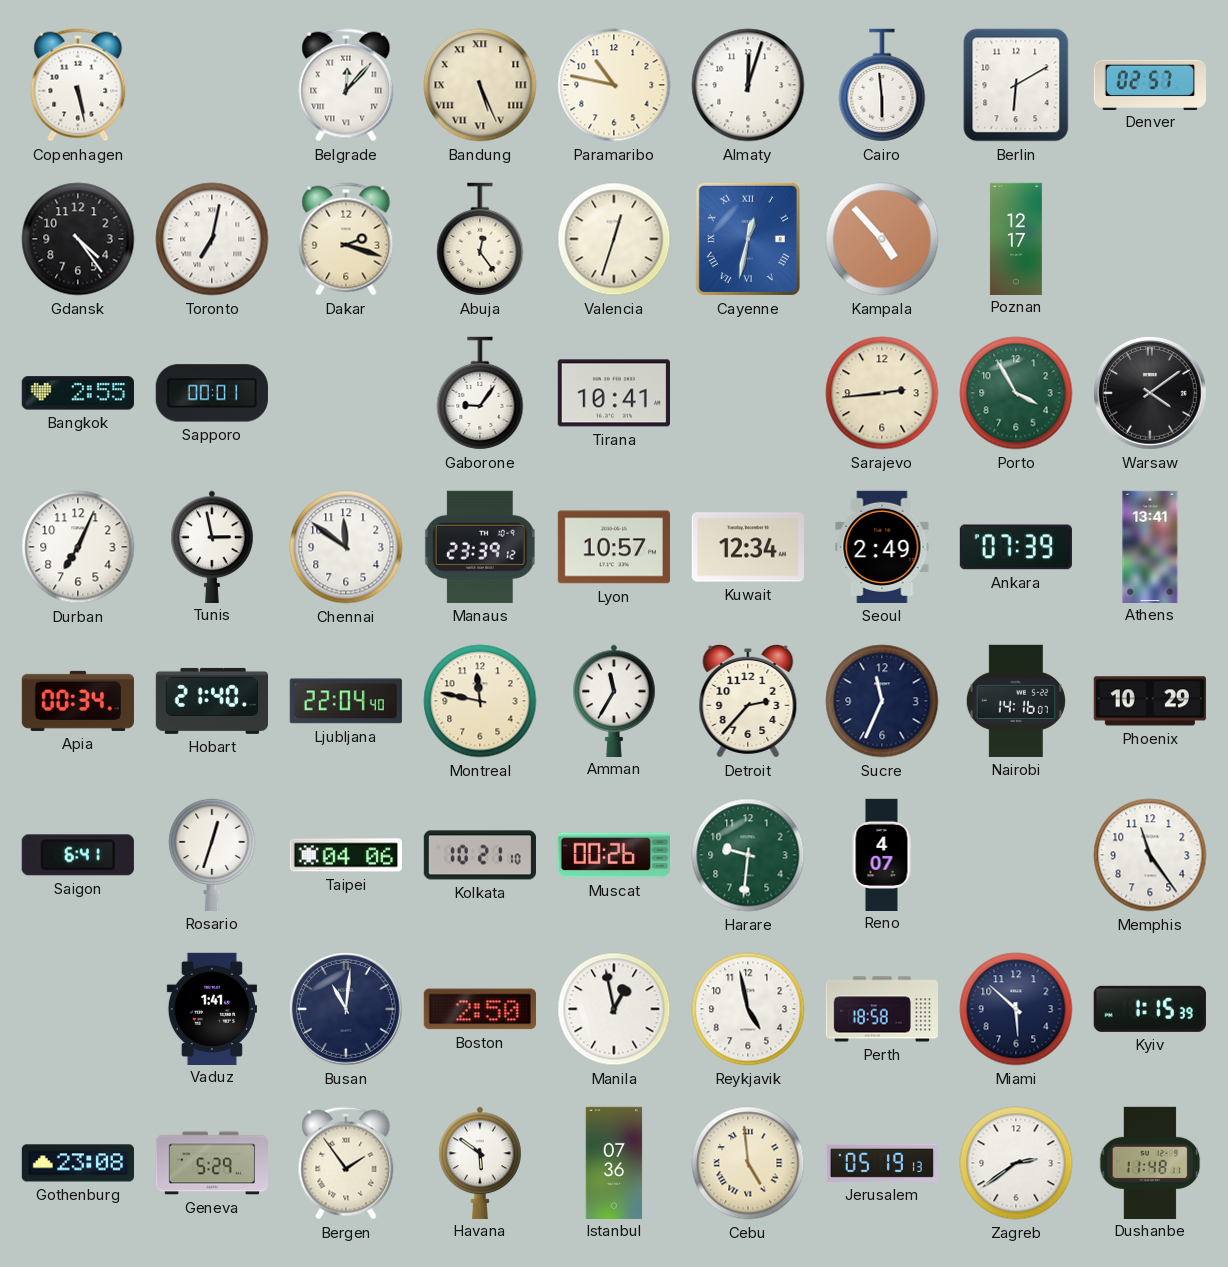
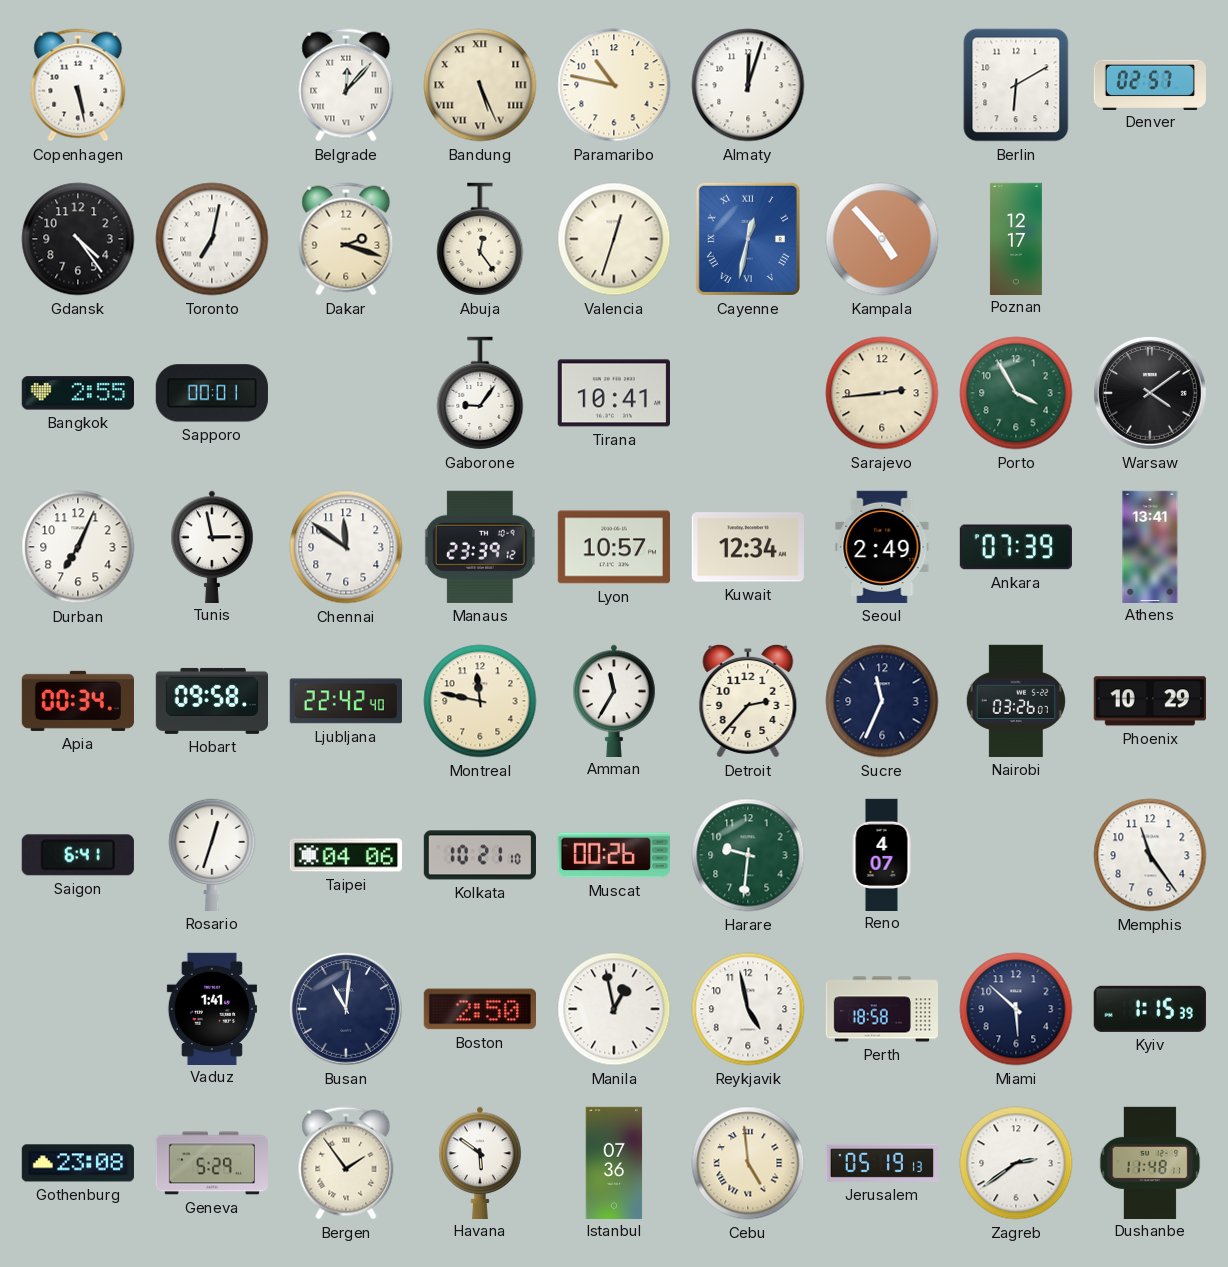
Cairo: 5:59 -> none
Hobart: 21:40 -> 09:58
Ljubljana: 22:04 -> 22:42
Nairobi: 14:16 -> 03:26
